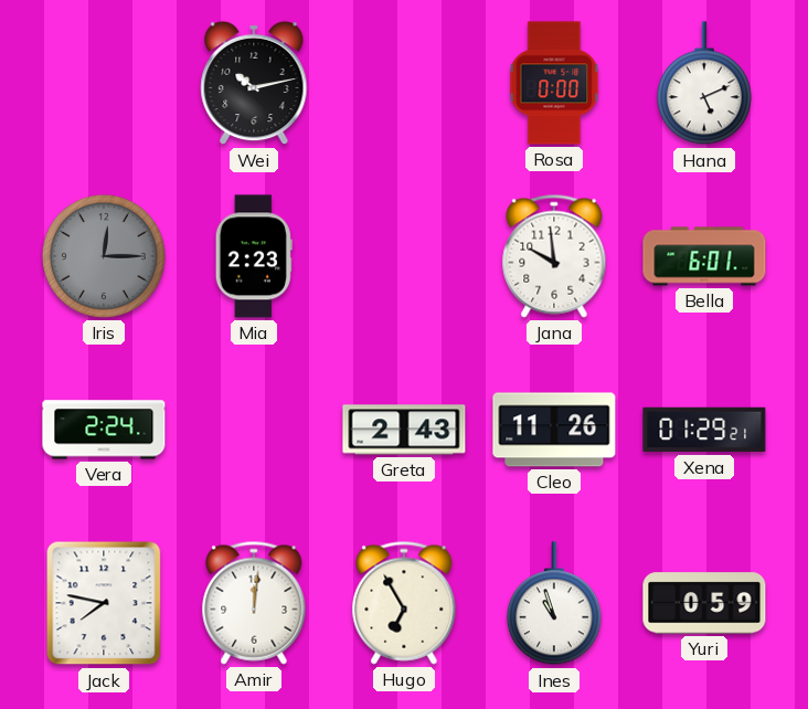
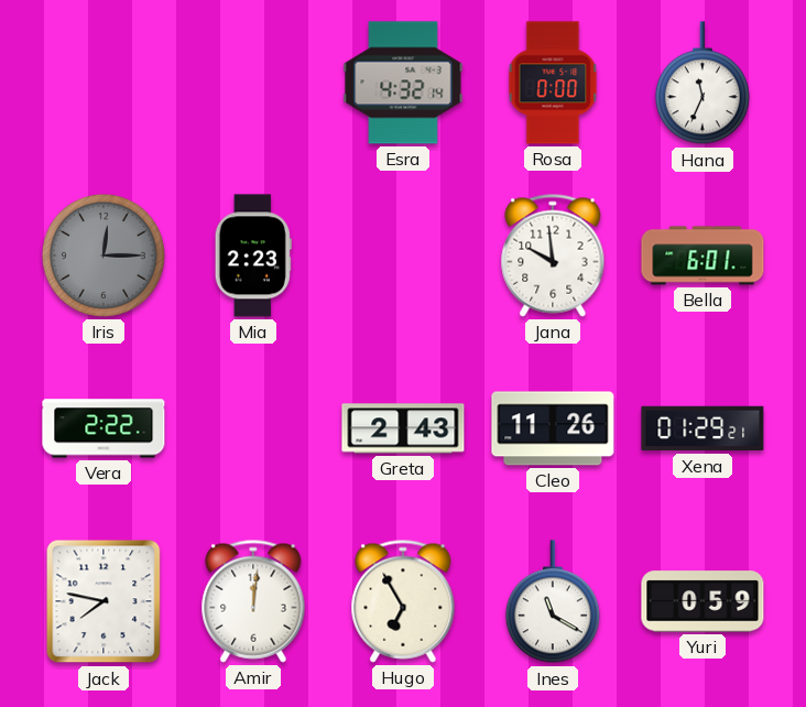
Wei: 10:13 -> none
Esra: none -> 4:32
Hana: 5:11 -> 11:34
Vera: 2:24 -> 2:22
Ines: 10:57 -> 11:20
